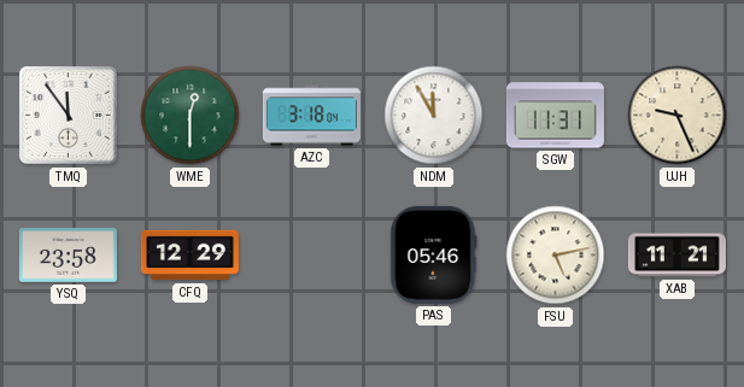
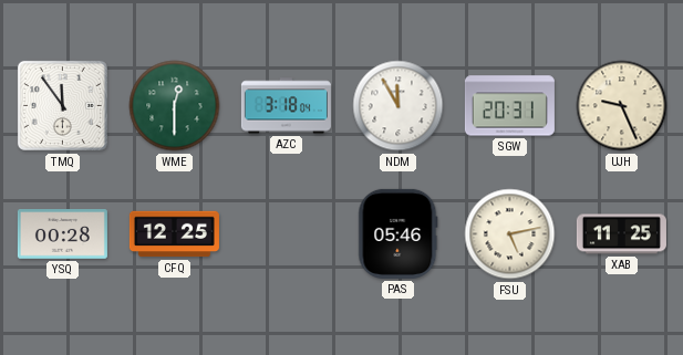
SGW: 11:31 -> 20:31
YSQ: 23:58 -> 00:28
CFQ: 12:29 -> 12:25
XAB: 11:21 -> 11:25
